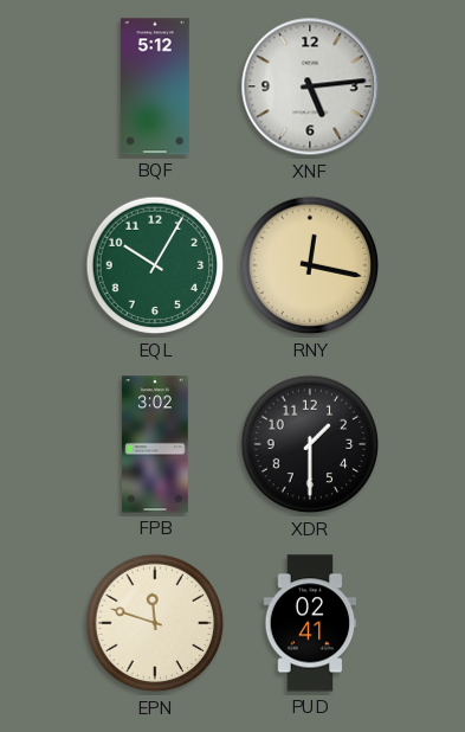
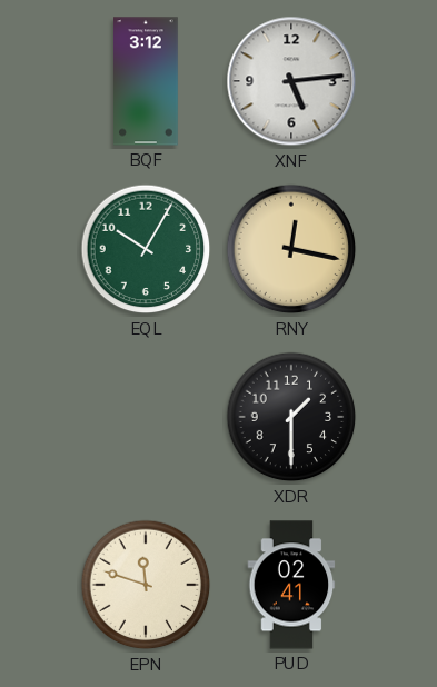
BQF: 5:12 -> 3:12
FPB: 3:02 -> none
